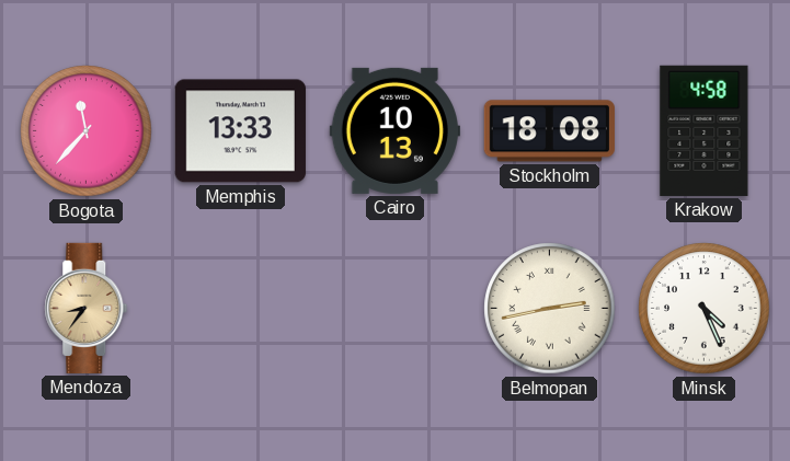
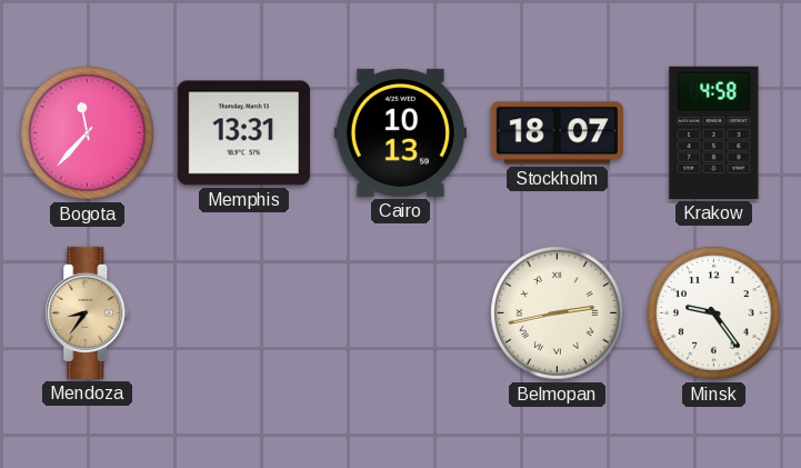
Memphis: 13:33 -> 13:31
Stockholm: 18:08 -> 18:07
Minsk: 4:26 -> 9:24
